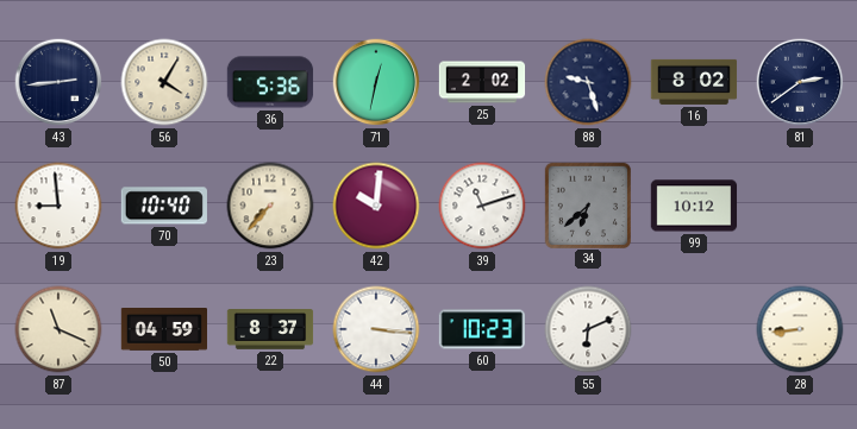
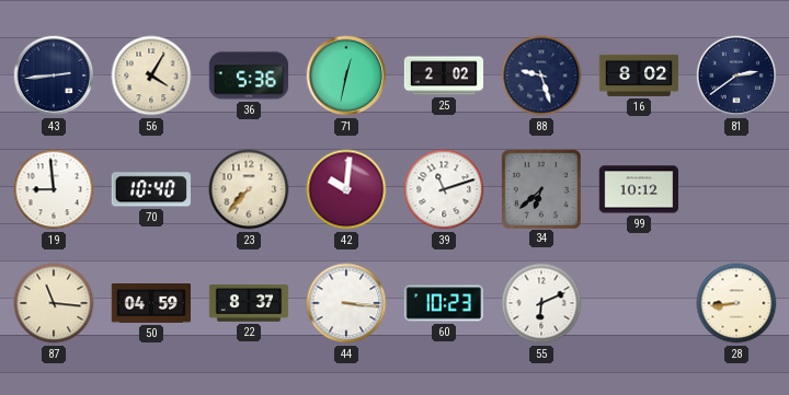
87: 11:19 -> 11:16
